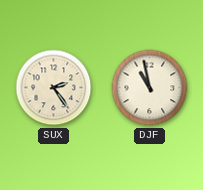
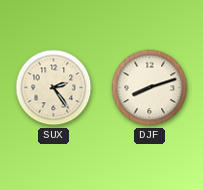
DJF: 10:58 -> 8:12
